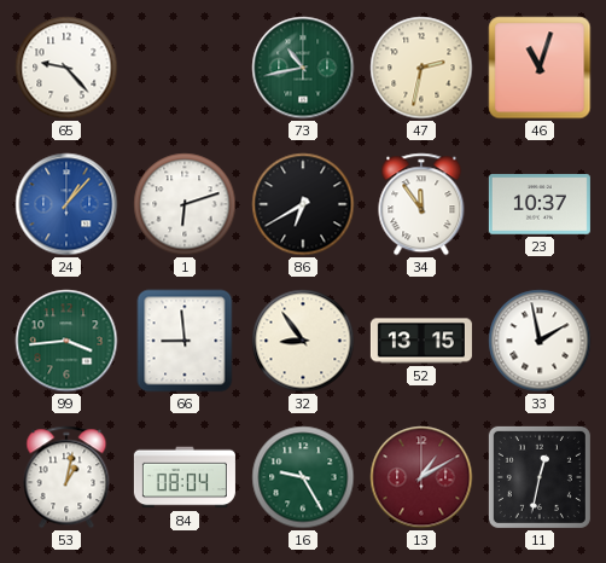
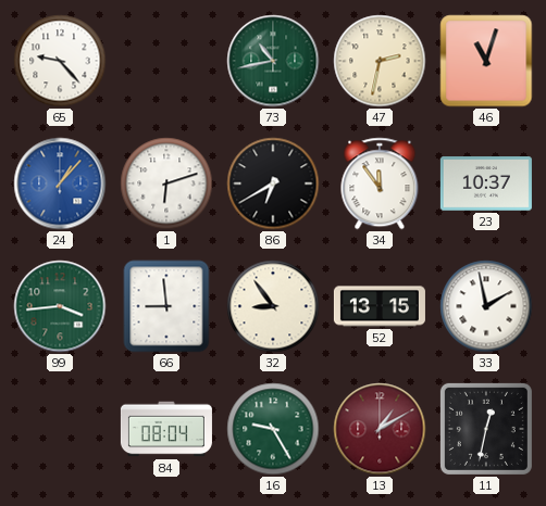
53: 1:02 -> none
